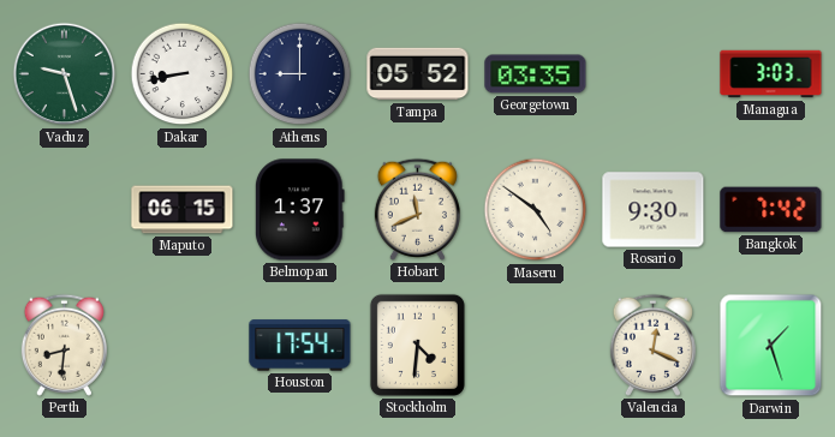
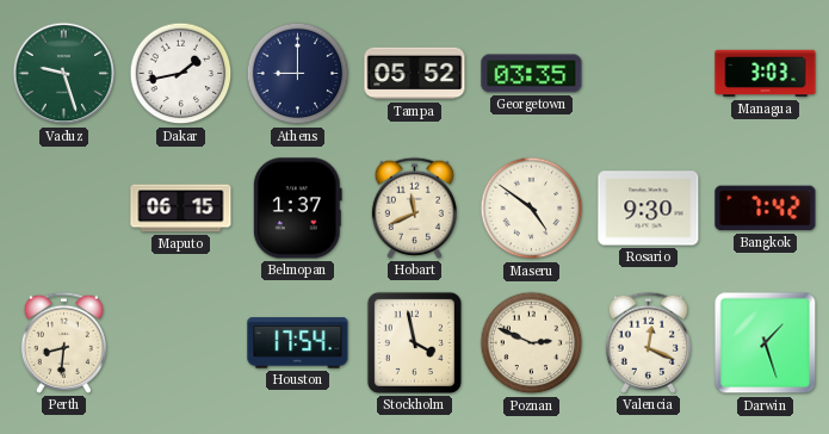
Dakar: 8:43 -> 1:43
Stockholm: 4:31 -> 3:58
Poznan: none -> 2:49
